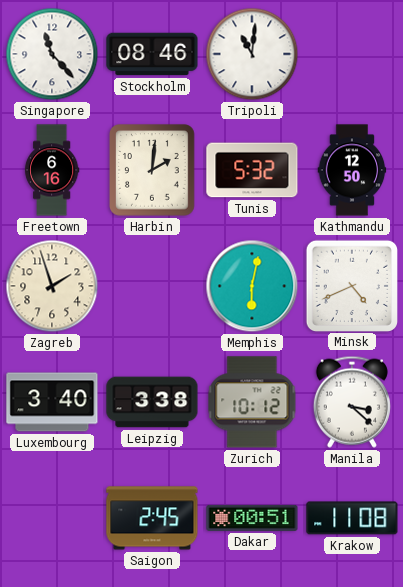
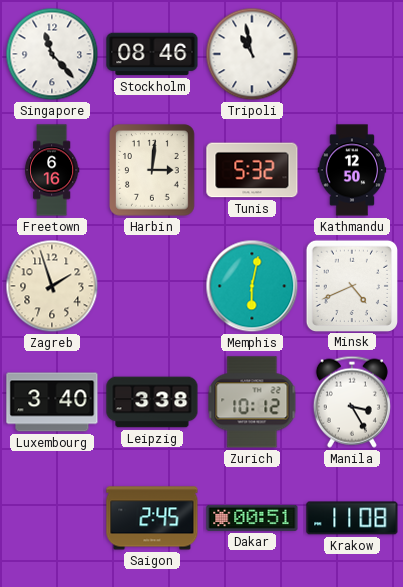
Tripoli: 11:01 -> 10:58
Harbin: 2:01 -> 3:01
Manila: 3:22 -> 3:25
